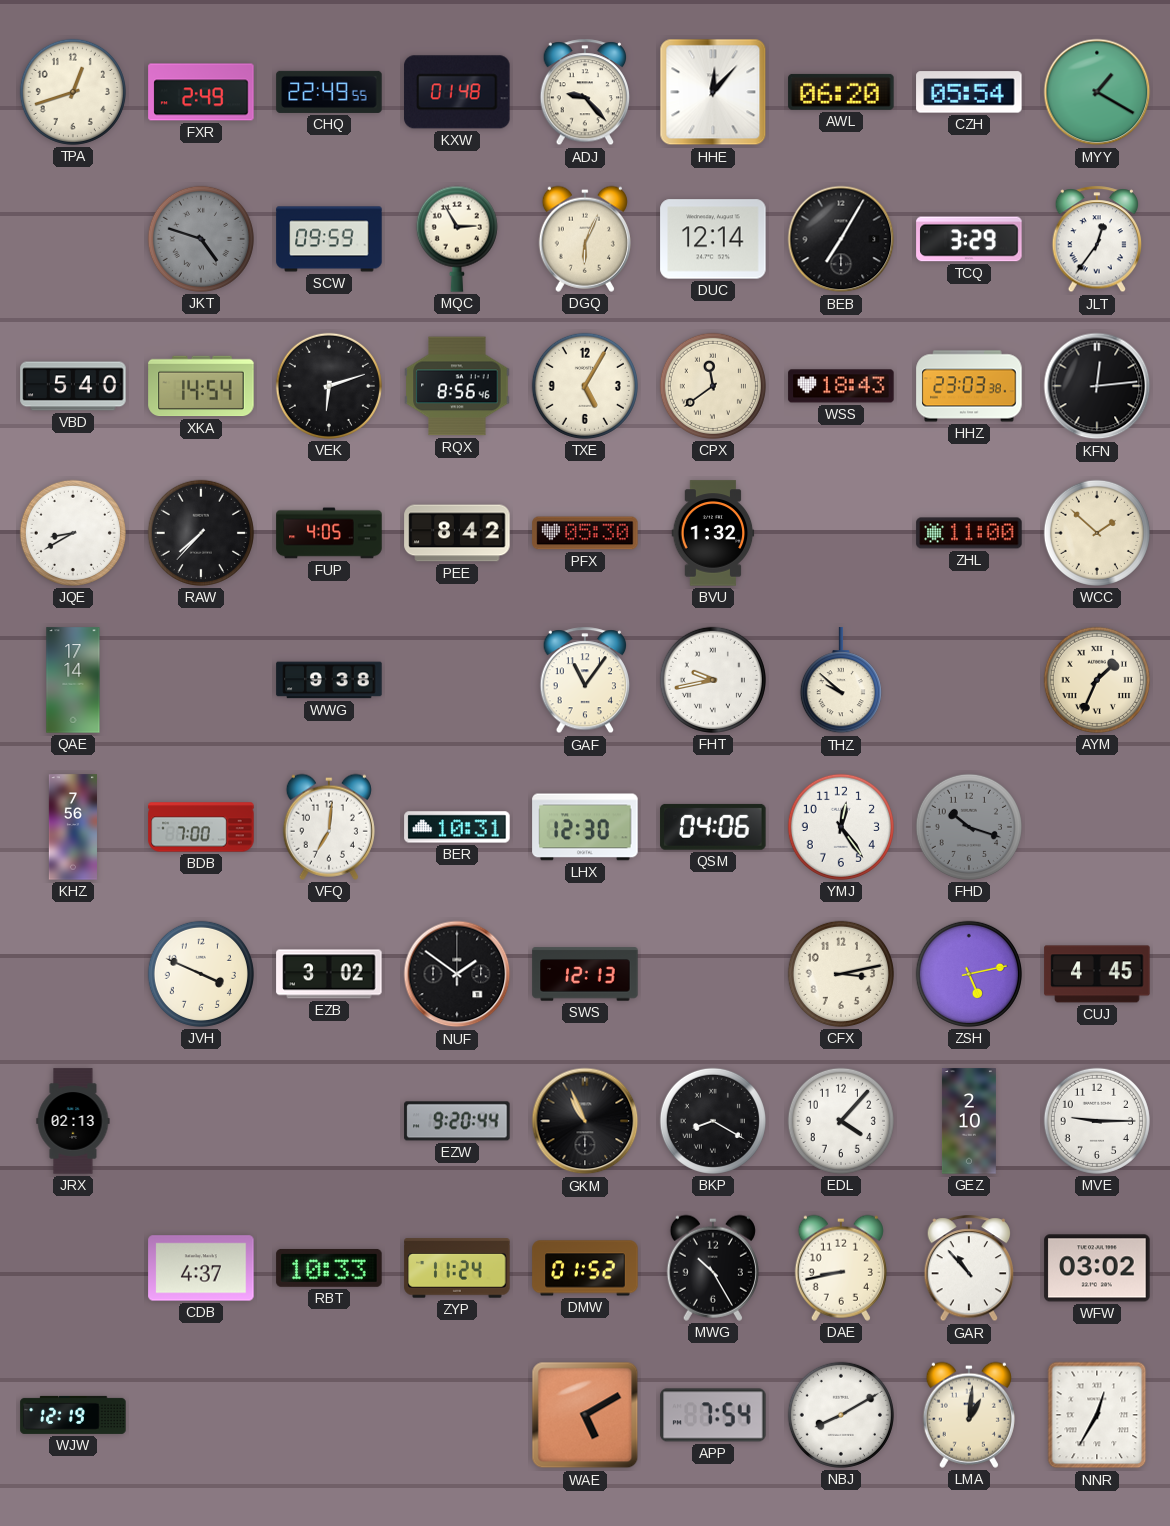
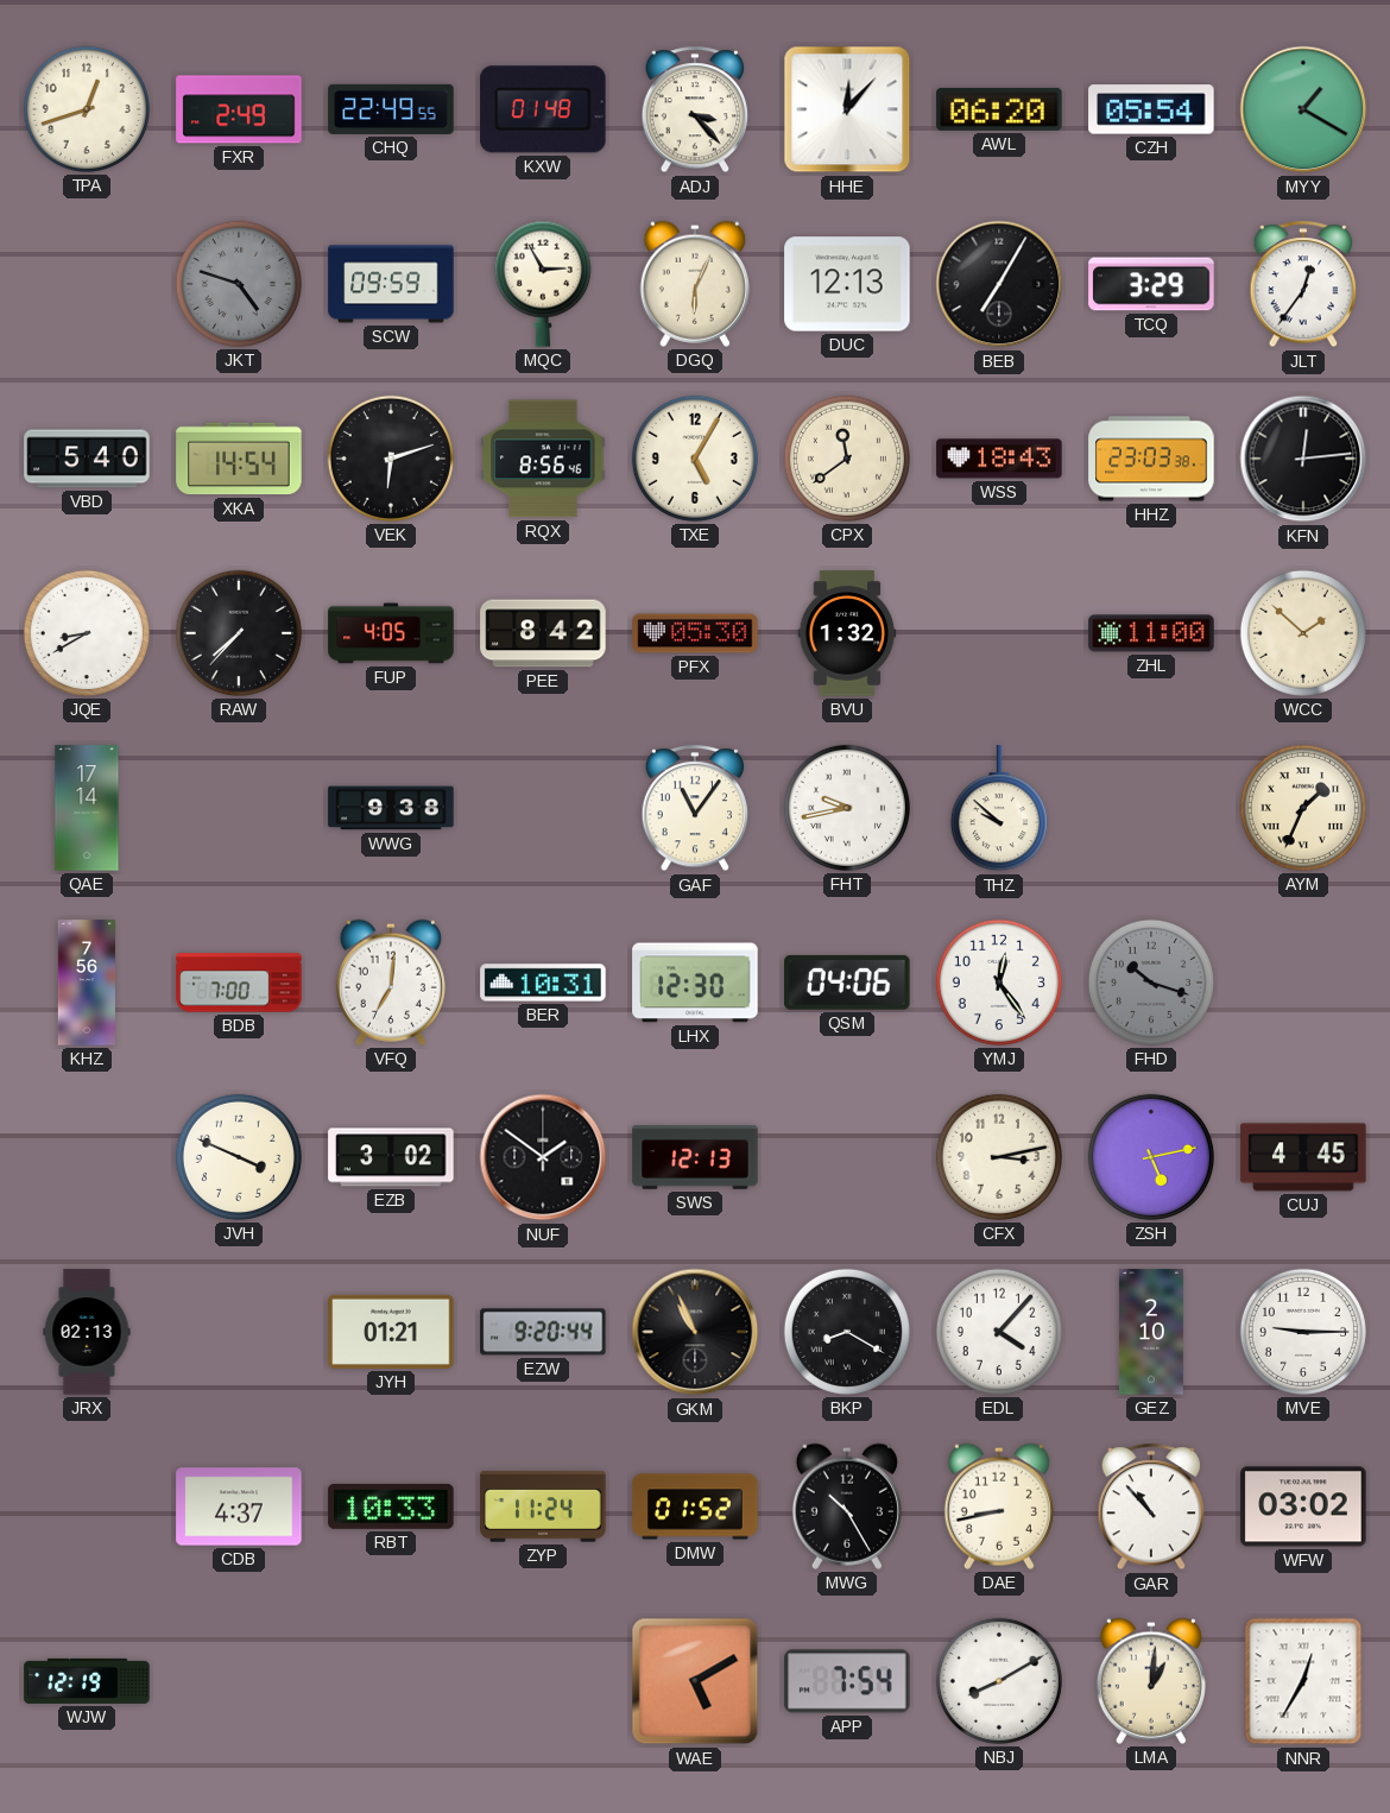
ADJ: 9:23 -> 3:23
DUC: 12:14 -> 12:13
JYH: none -> 01:21
